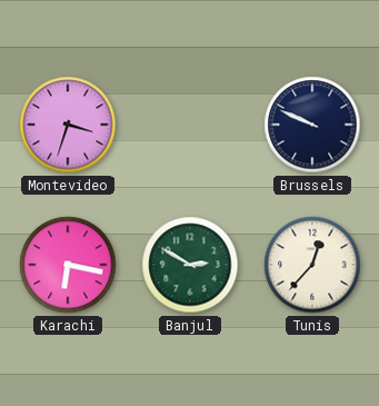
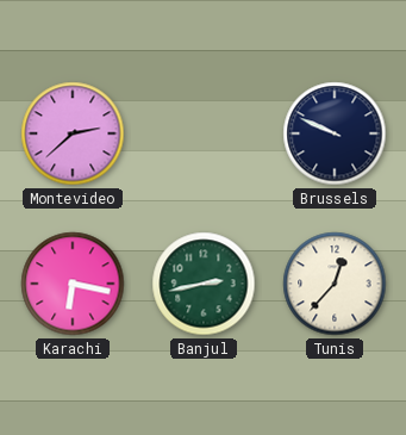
Montevideo: 3:33 -> 2:38
Banjul: 2:50 -> 2:43
